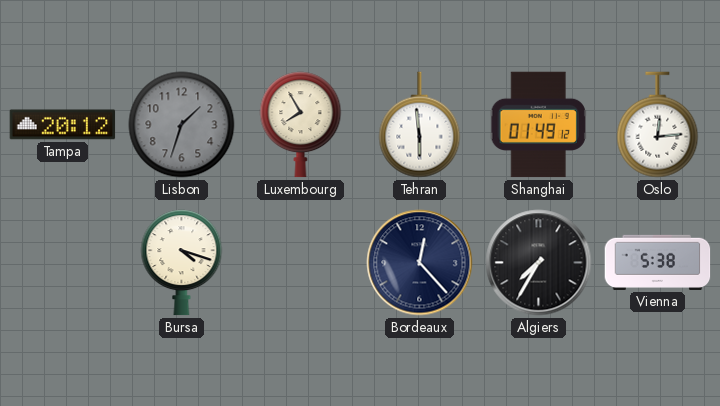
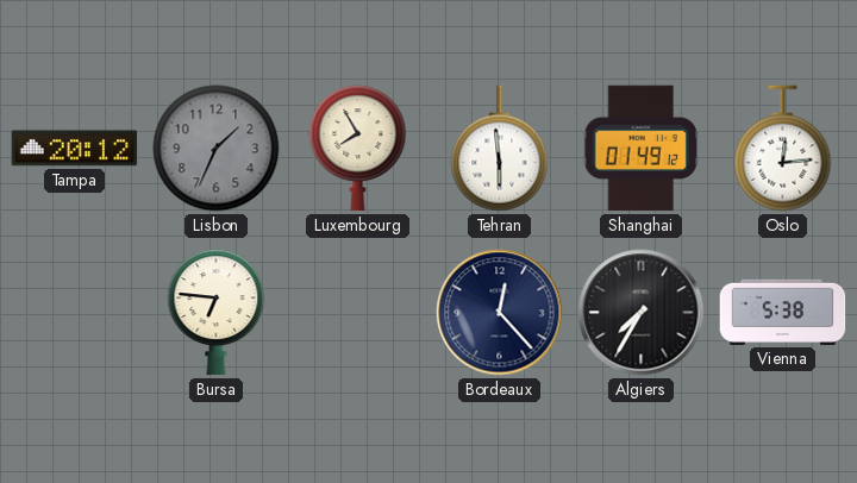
Lisbon: 1:33 -> 1:34
Bursa: 4:18 -> 6:46
